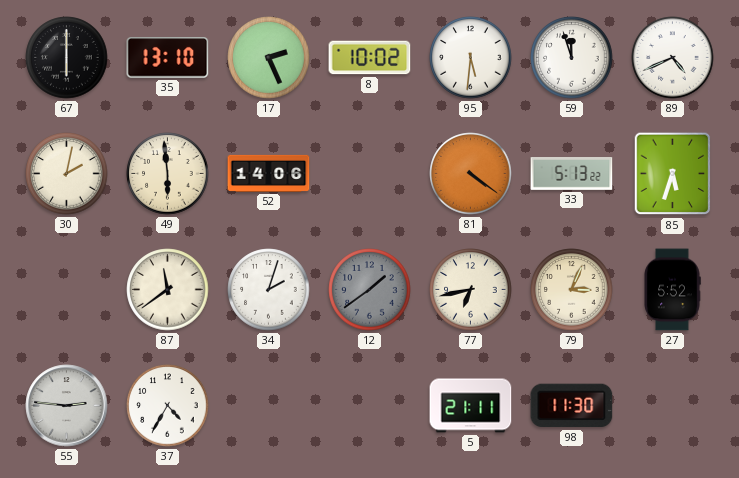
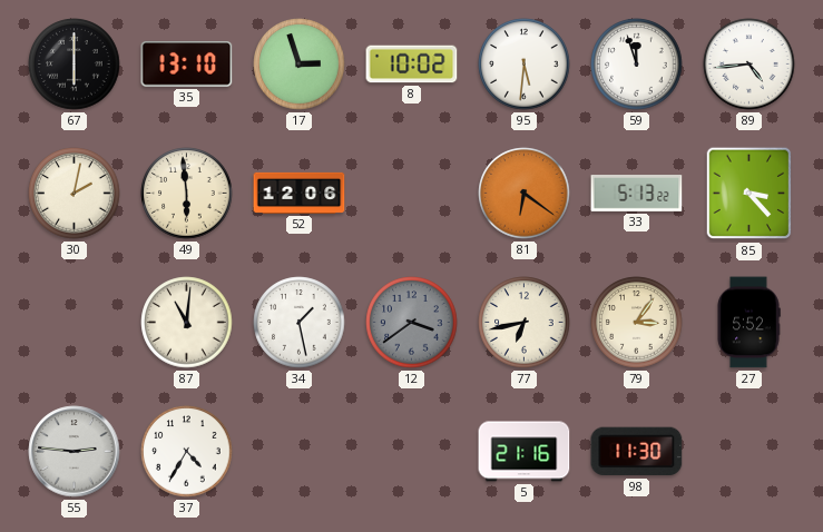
17: 2:26 -> 2:57
89: 4:41 -> 4:44
52: 14:06 -> 12:06
81: 4:21 -> 6:21
85: 5:33 -> 3:23
87: 11:39 -> 11:01
34: 2:03 -> 1:28
12: 1:39 -> 3:39
79: 3:04 -> 3:06
5: 21:11 -> 21:16
